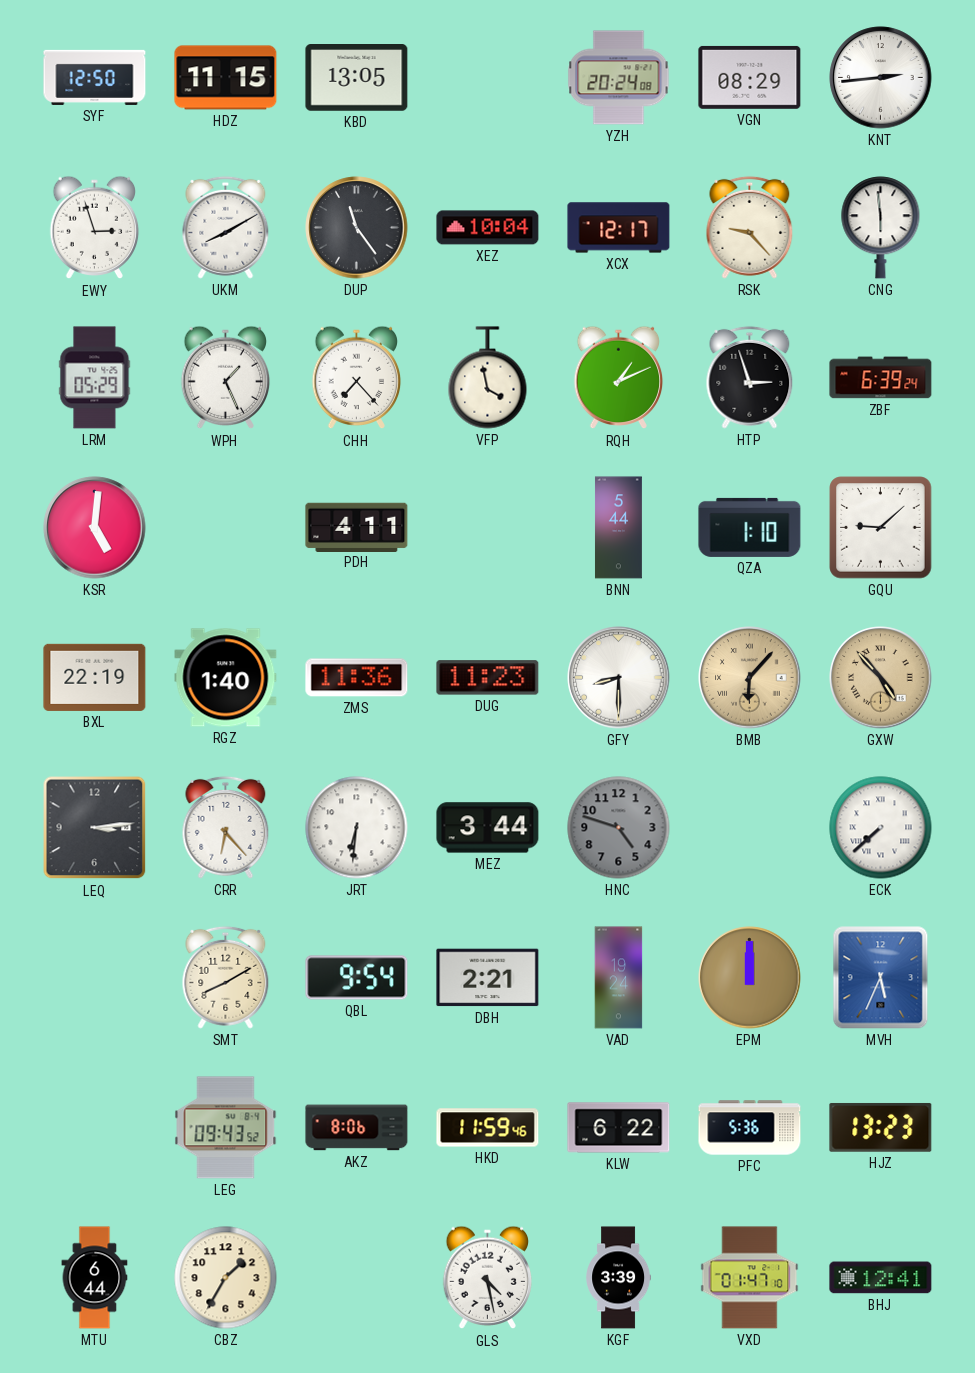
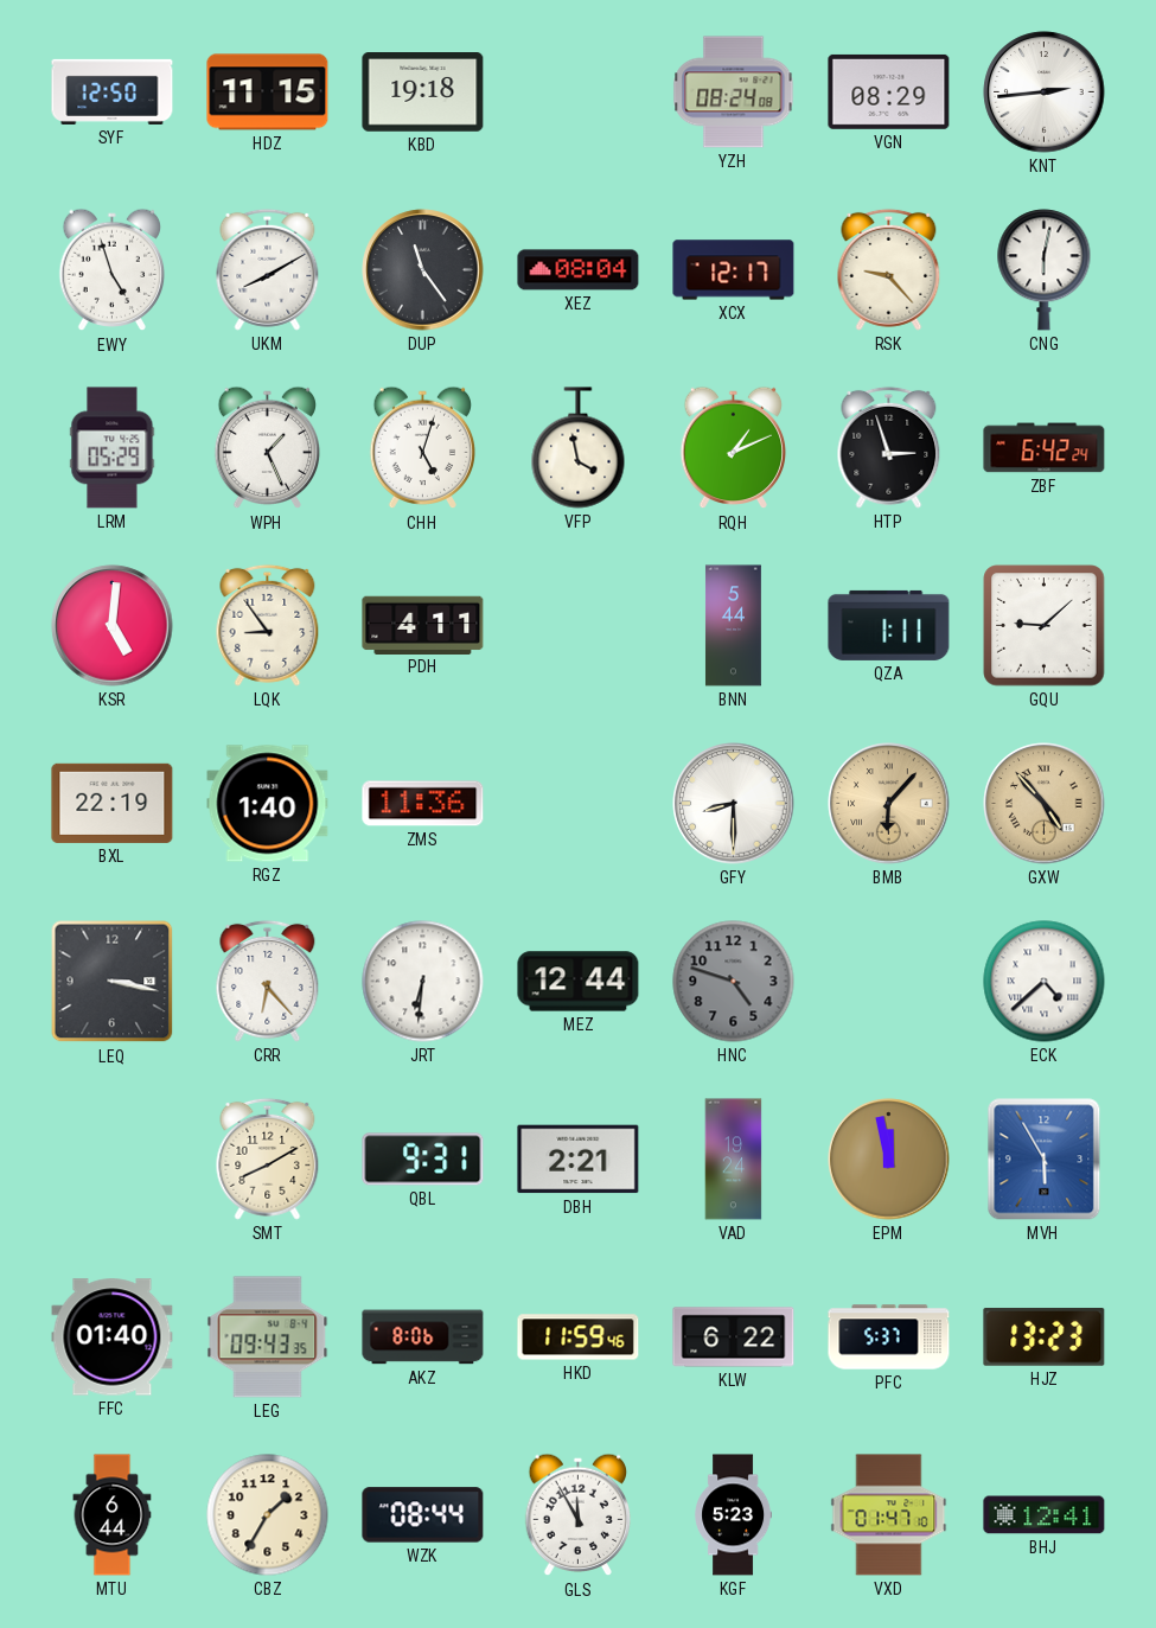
KBD: 13:05 -> 19:18
YZH: 20:24 -> 08:24
EWY: 2:57 -> 4:57
XEZ: 10:04 -> 08:04
CNG: 5:59 -> 6:02
CHH: 7:23 -> 5:03
ZBF: 6:39 -> 6:42
LQK: none -> 8:54
QZA: 1:10 -> 1:11
DUG: 11:23 -> none
LEQ: 3:14 -> 3:17
MEZ: 3:44 -> 12:44
ECK: 7:38 -> 4:38
QBL: 9:54 -> 9:31
EPM: 12:00 -> 11:58
MVH: 5:34 -> 5:55
FFC: none -> 01:40
LEG: 09:43:52 -> 09:43:35
PFC: 5:36 -> 5:37
WZK: none -> 08:44
GLS: 4:28 -> 11:55
KGF: 3:39 -> 5:23
